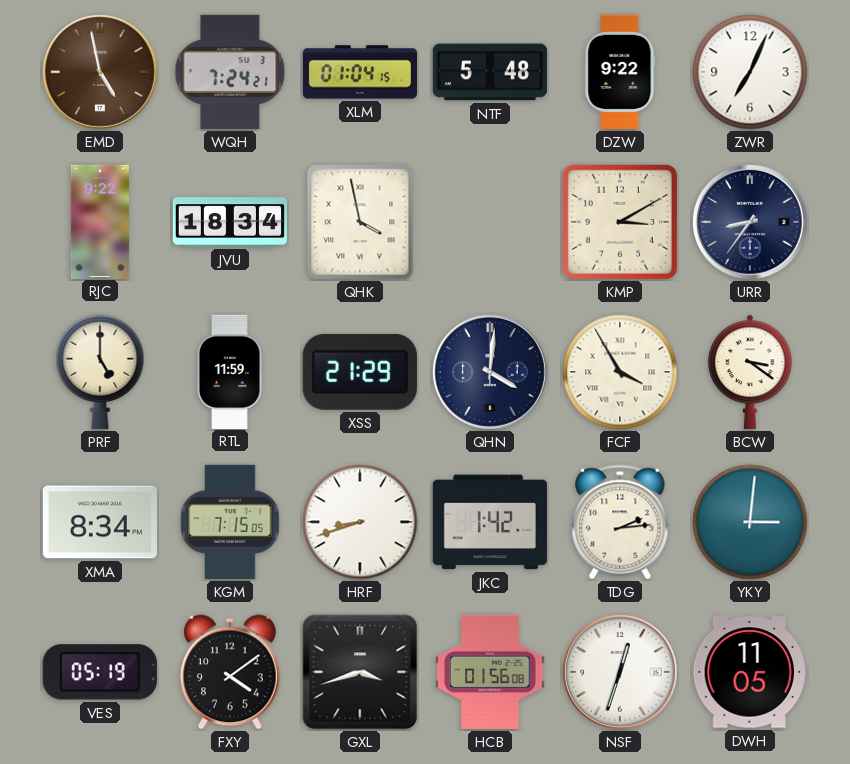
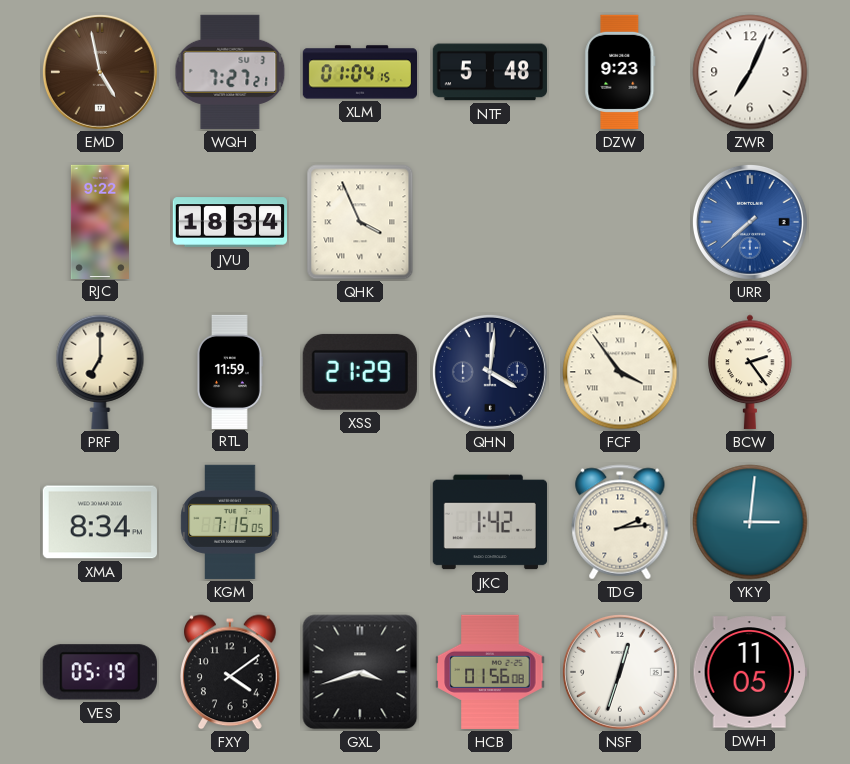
WQH: 7:24 -> 7:27
DZW: 9:22 -> 9:23
QHK: 3:58 -> 3:56
KMP: 3:10 -> none
URR: 8:36 -> 7:38
URR dial: navy -> blue
PRF: 5:00 -> 7:00
FCF: 3:55 -> 3:54
BCW: 3:21 -> 2:24
HRF: 8:42 -> none
